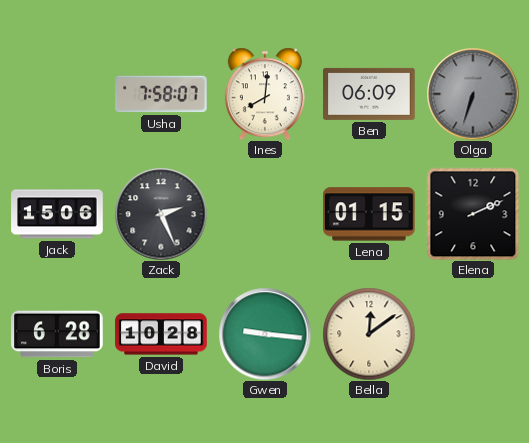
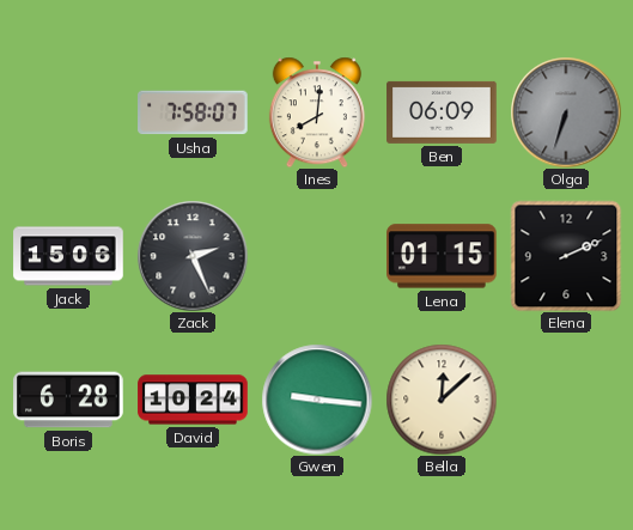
David: 10:28 -> 10:24
Bella: 12:09 -> 12:08
